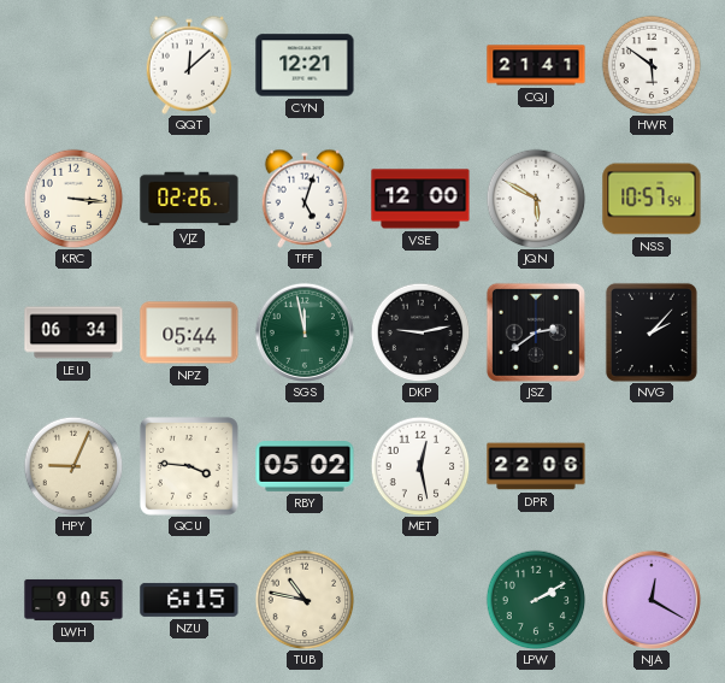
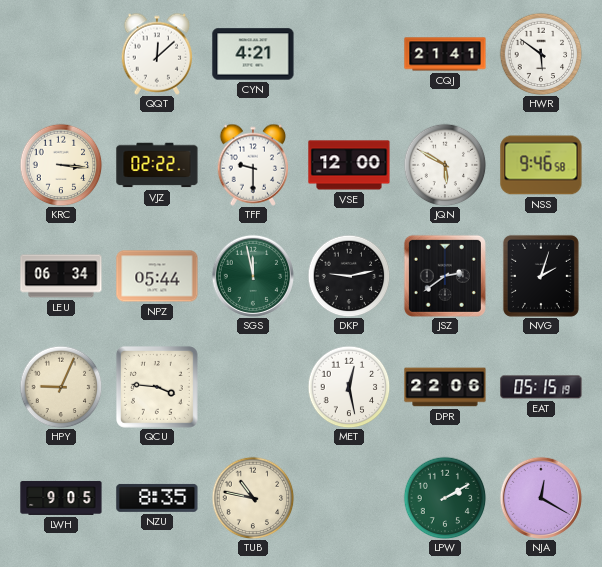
CYN: 12:21 -> 4:21
VJZ: 02:26 -> 02:22
TFF: 5:03 -> 9:30
NSS: 10:57 -> 9:46
NVG: 2:07 -> 2:03
RBY: 05:02 -> none
EAT: none -> 05:15
NZU: 6:15 -> 8:35
